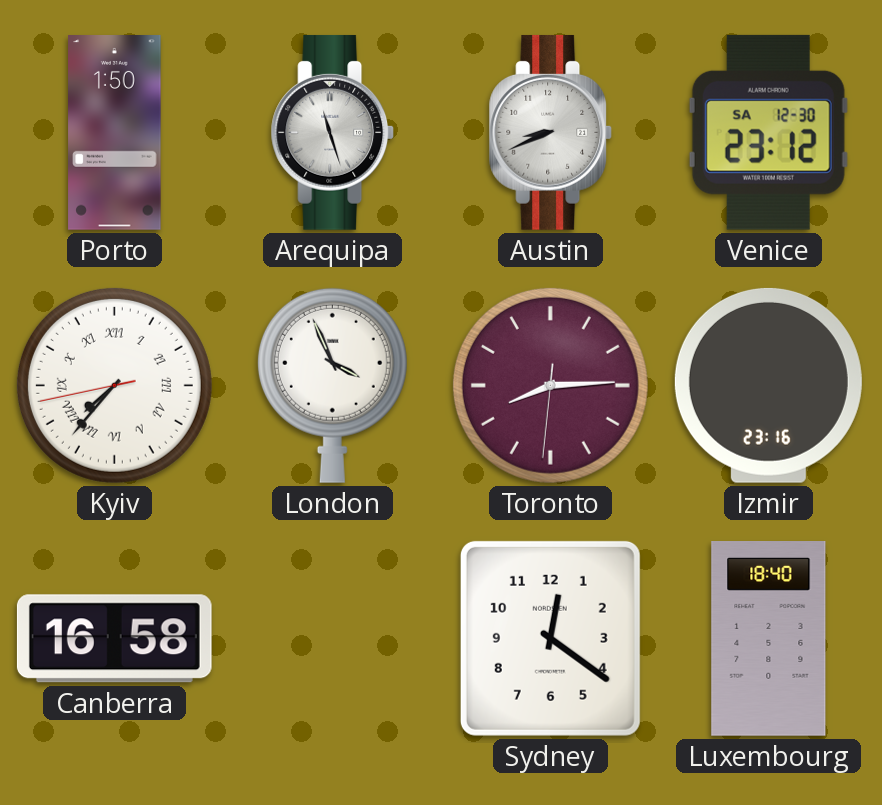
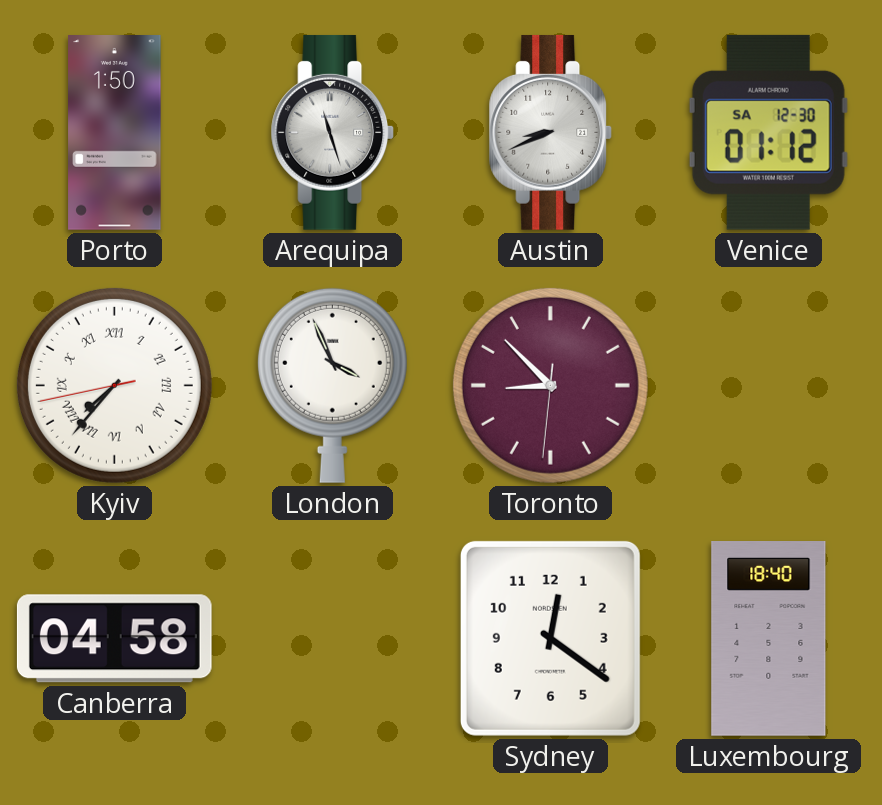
Venice: 23:12 -> 01:12
Toronto: 8:14 -> 8:52
Izmir: 23:16 -> none
Canberra: 16:58 -> 04:58
